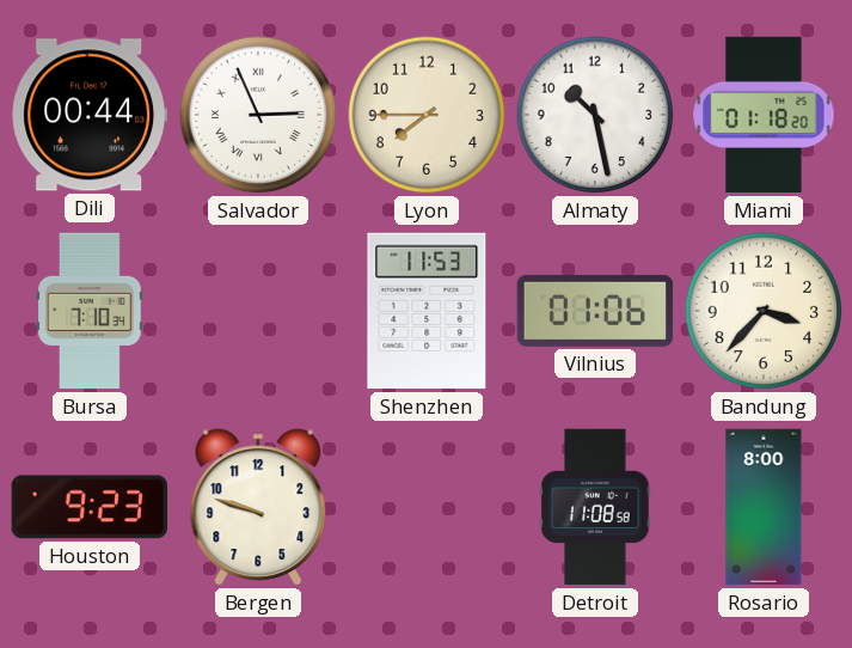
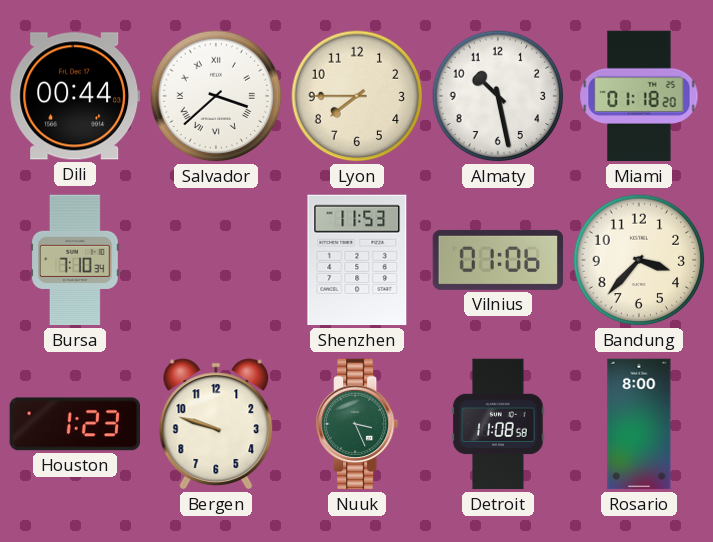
Salvador: 2:56 -> 3:38
Houston: 9:23 -> 1:23
Nuuk: none -> 3:26
